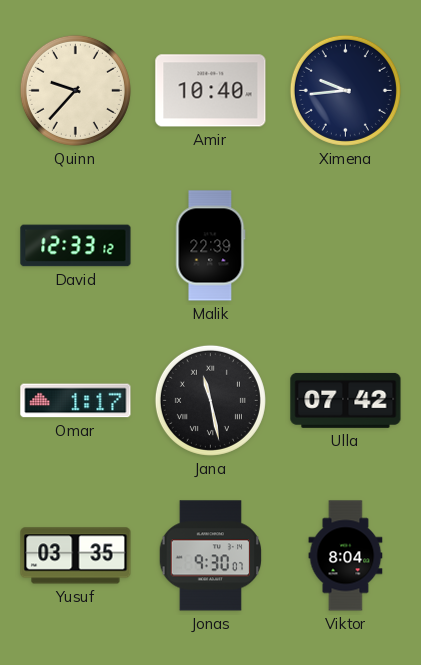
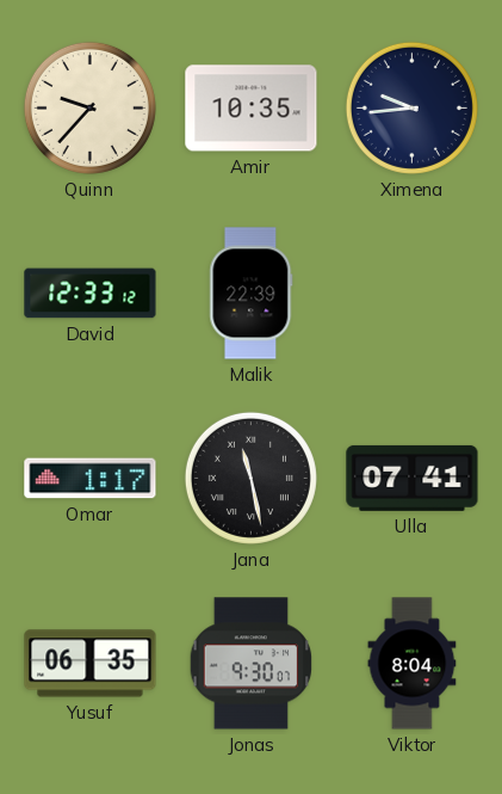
Amir: 10:40 -> 10:35
Ulla: 07:42 -> 07:41
Yusuf: 03:35 -> 06:35
